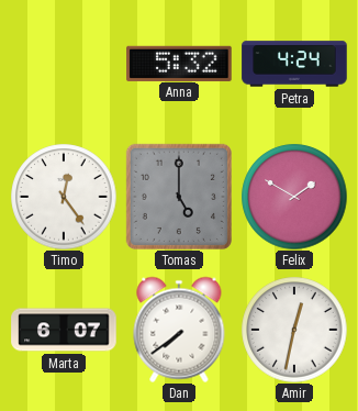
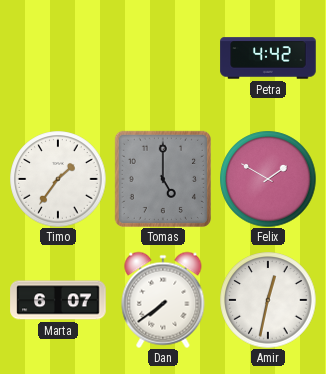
Anna: 5:32 -> none
Petra: 4:24 -> 4:42
Timo: 12:24 -> 1:36
